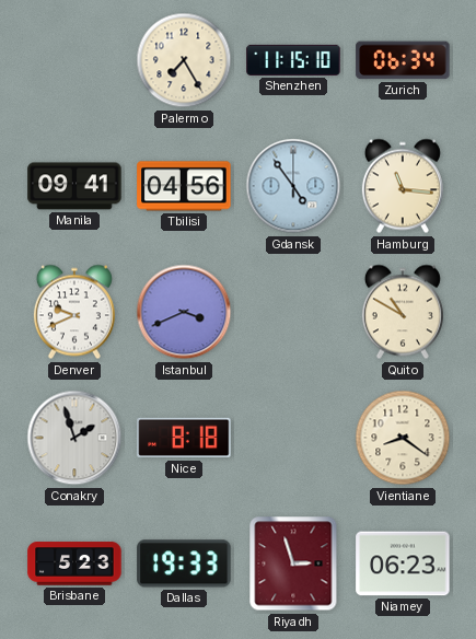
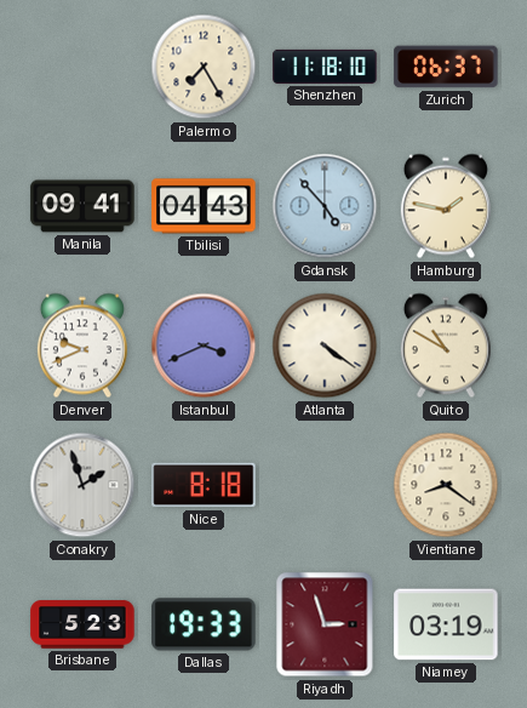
Shenzhen: 11:15 -> 11:18
Zurich: 06:34 -> 06:37
Tbilisi: 04:56 -> 04:43
Gdansk: 4:54 -> 4:53
Hamburg: 11:16 -> 1:47
Atlanta: none -> 4:21
Niamey: 06:23 -> 03:19
